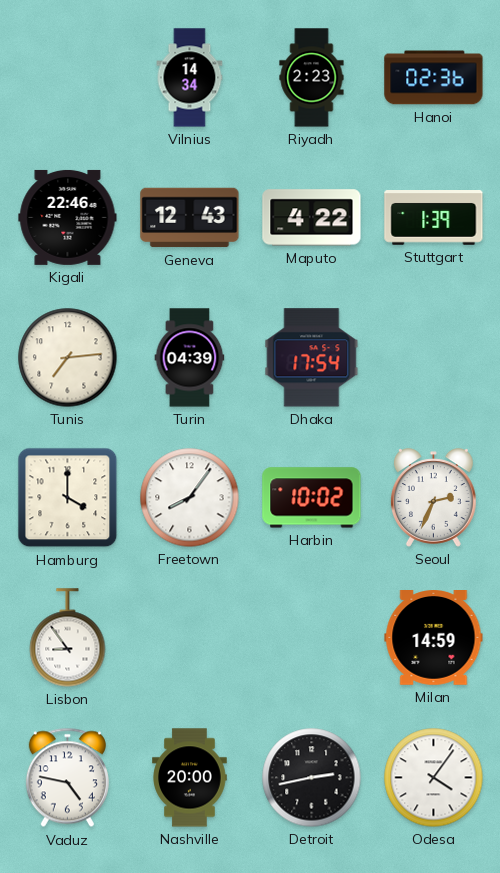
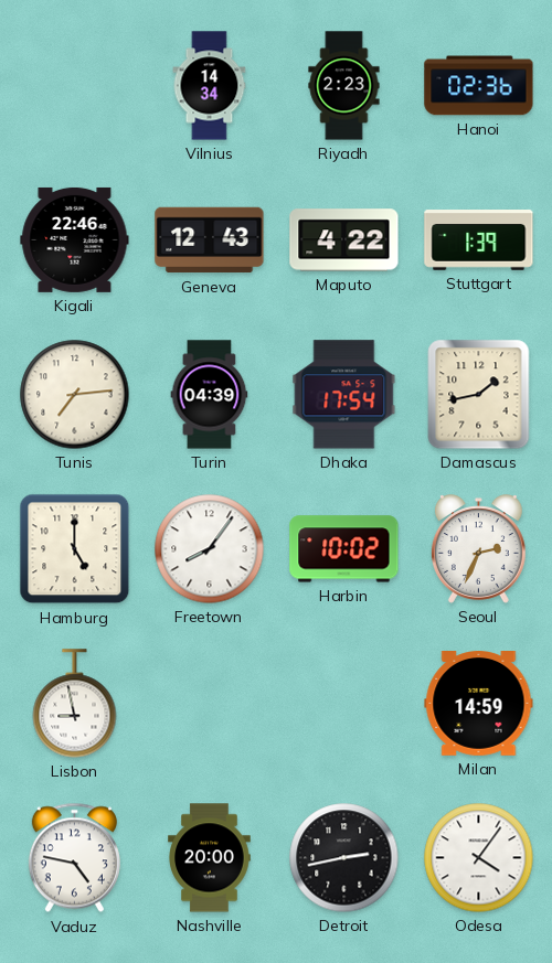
Damascus: none -> 1:43
Hamburg: 4:00 -> 5:00
Lisbon: 8:54 -> 8:58
